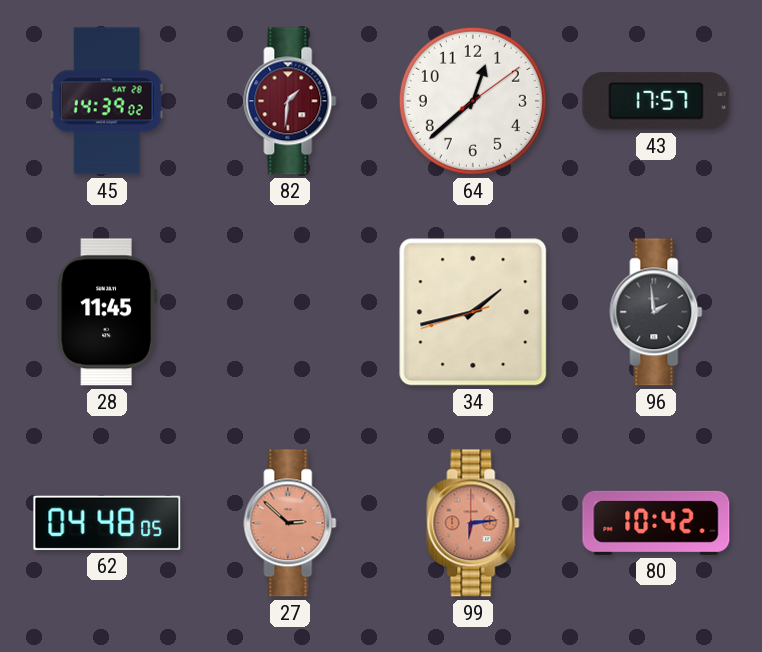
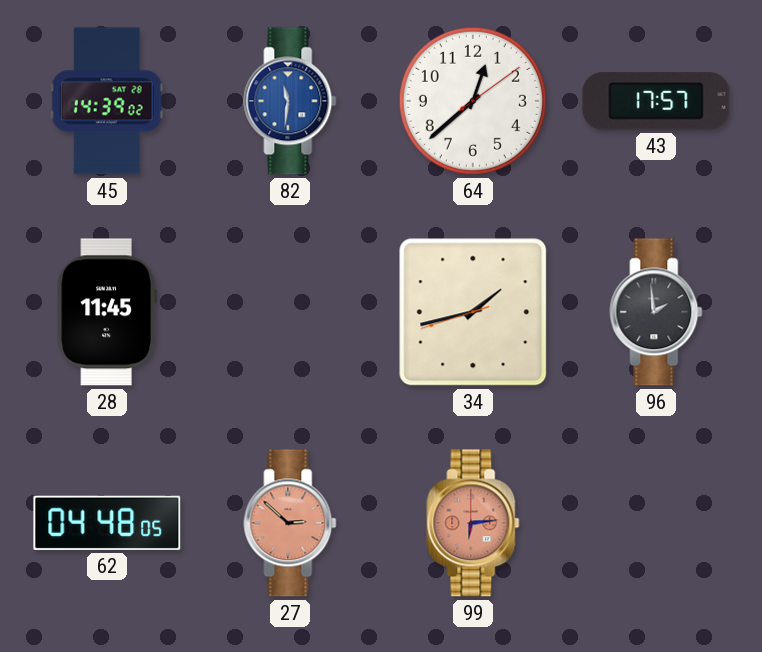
82: 1:31 -> 11:31
82 dial: burgundy -> blue
80: 10:42 -> none
